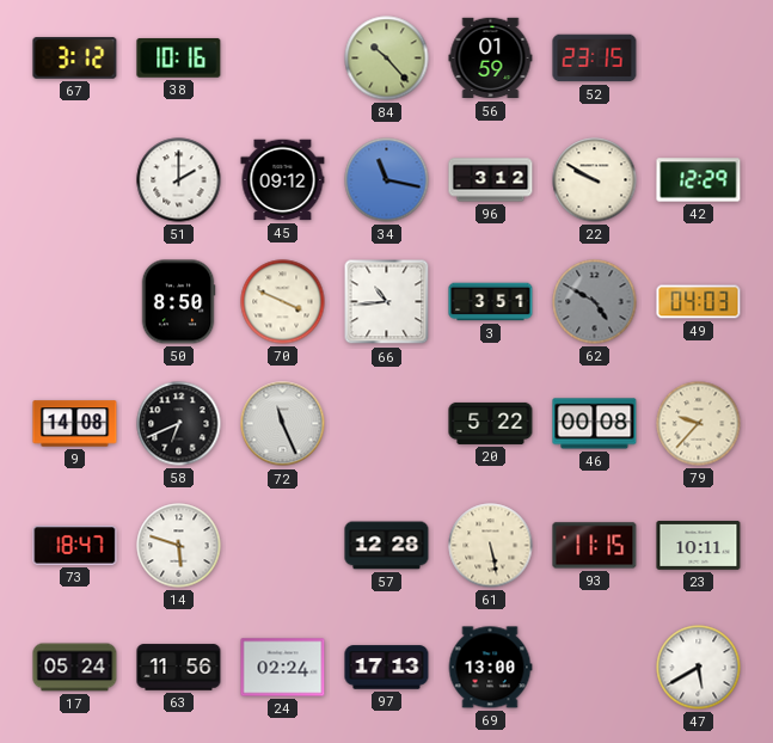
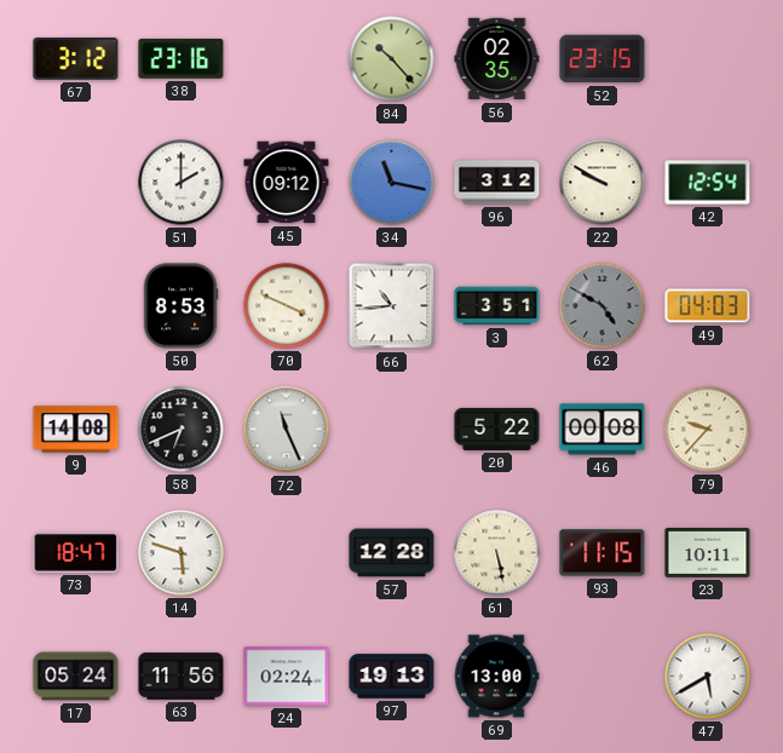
38: 10:16 -> 23:16
56: 01:59 -> 02:35
42: 12:29 -> 12:54
50: 8:50 -> 8:53
97: 17:13 -> 19:13
